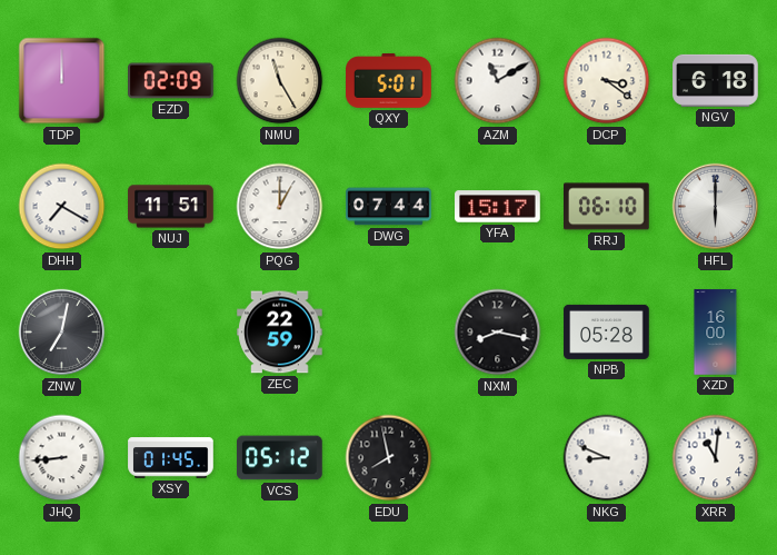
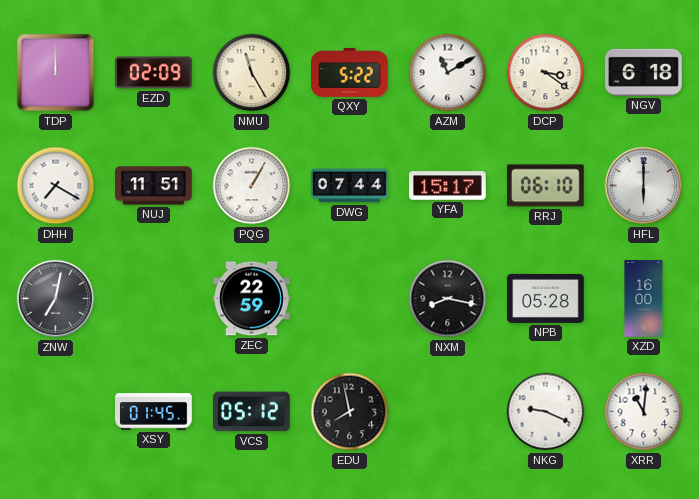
QXY: 5:01 -> 5:22
PQG: 1:00 -> 1:05
JHQ: 8:44 -> none
NKG: 8:49 -> 9:19
